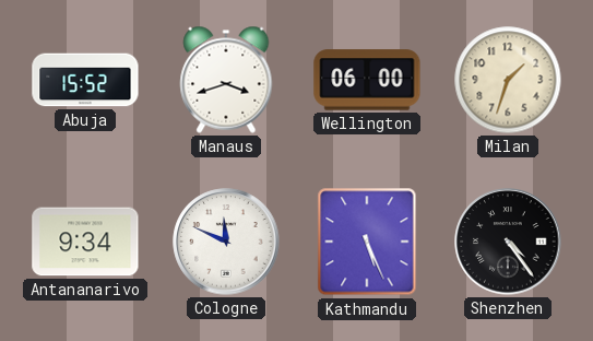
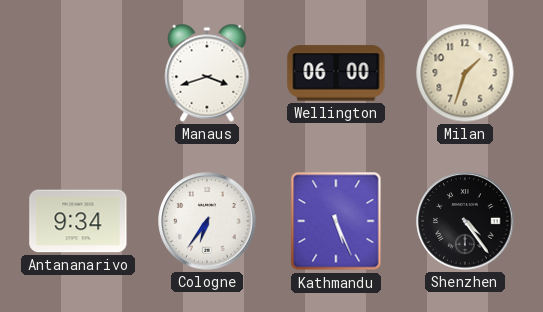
Abuja: 15:52 -> none
Cologne: 11:49 -> 6:36
